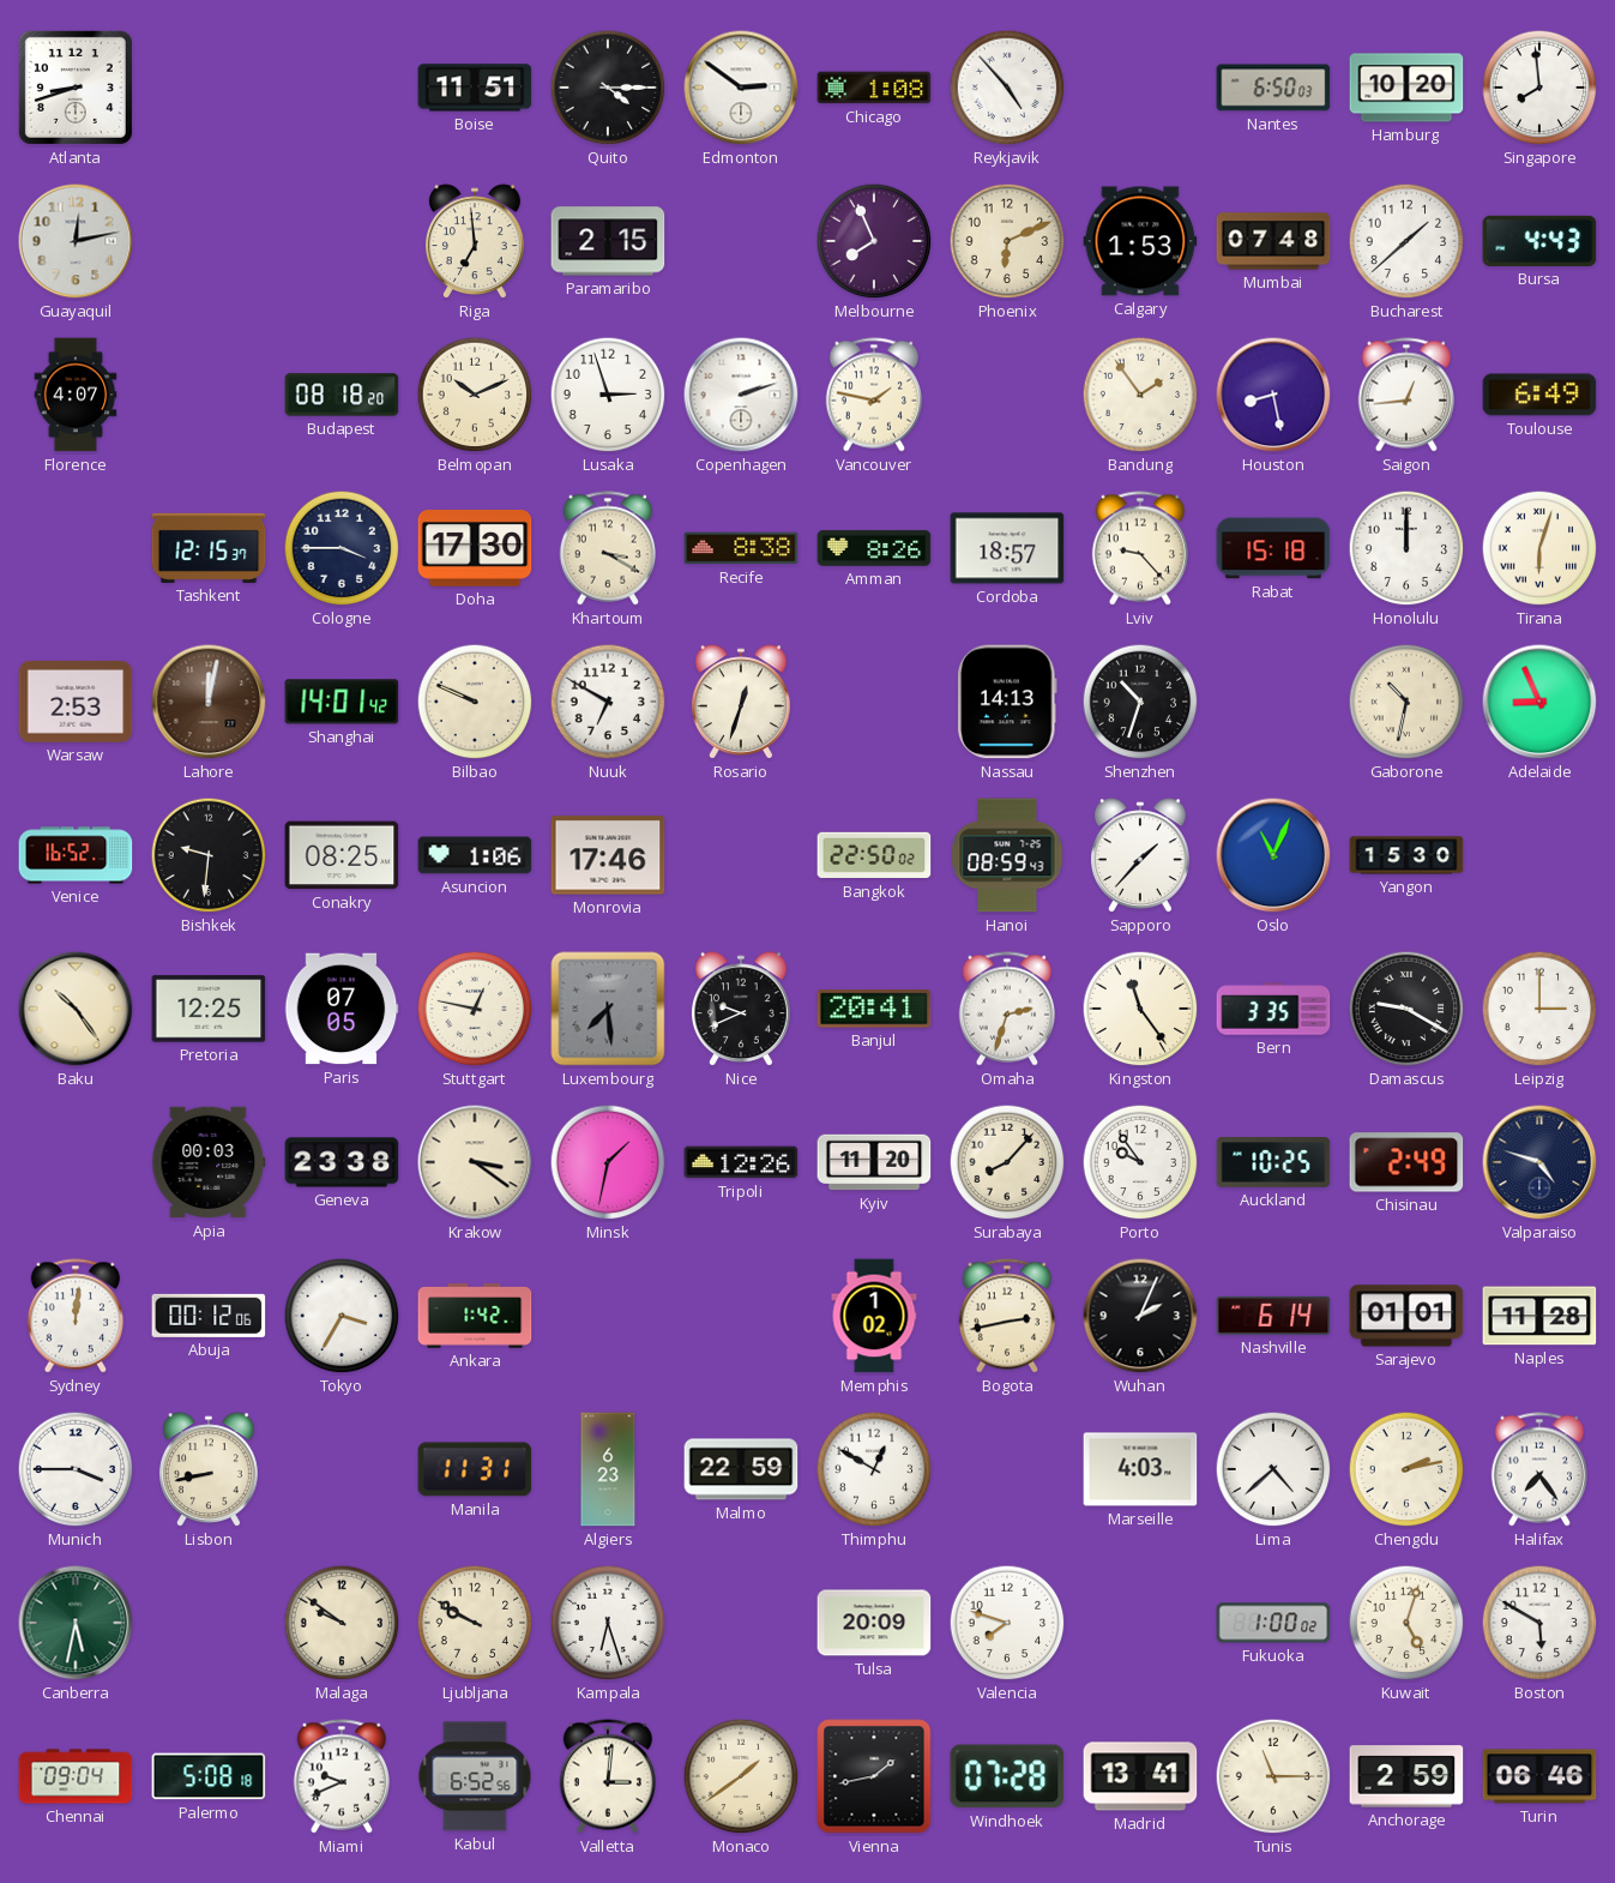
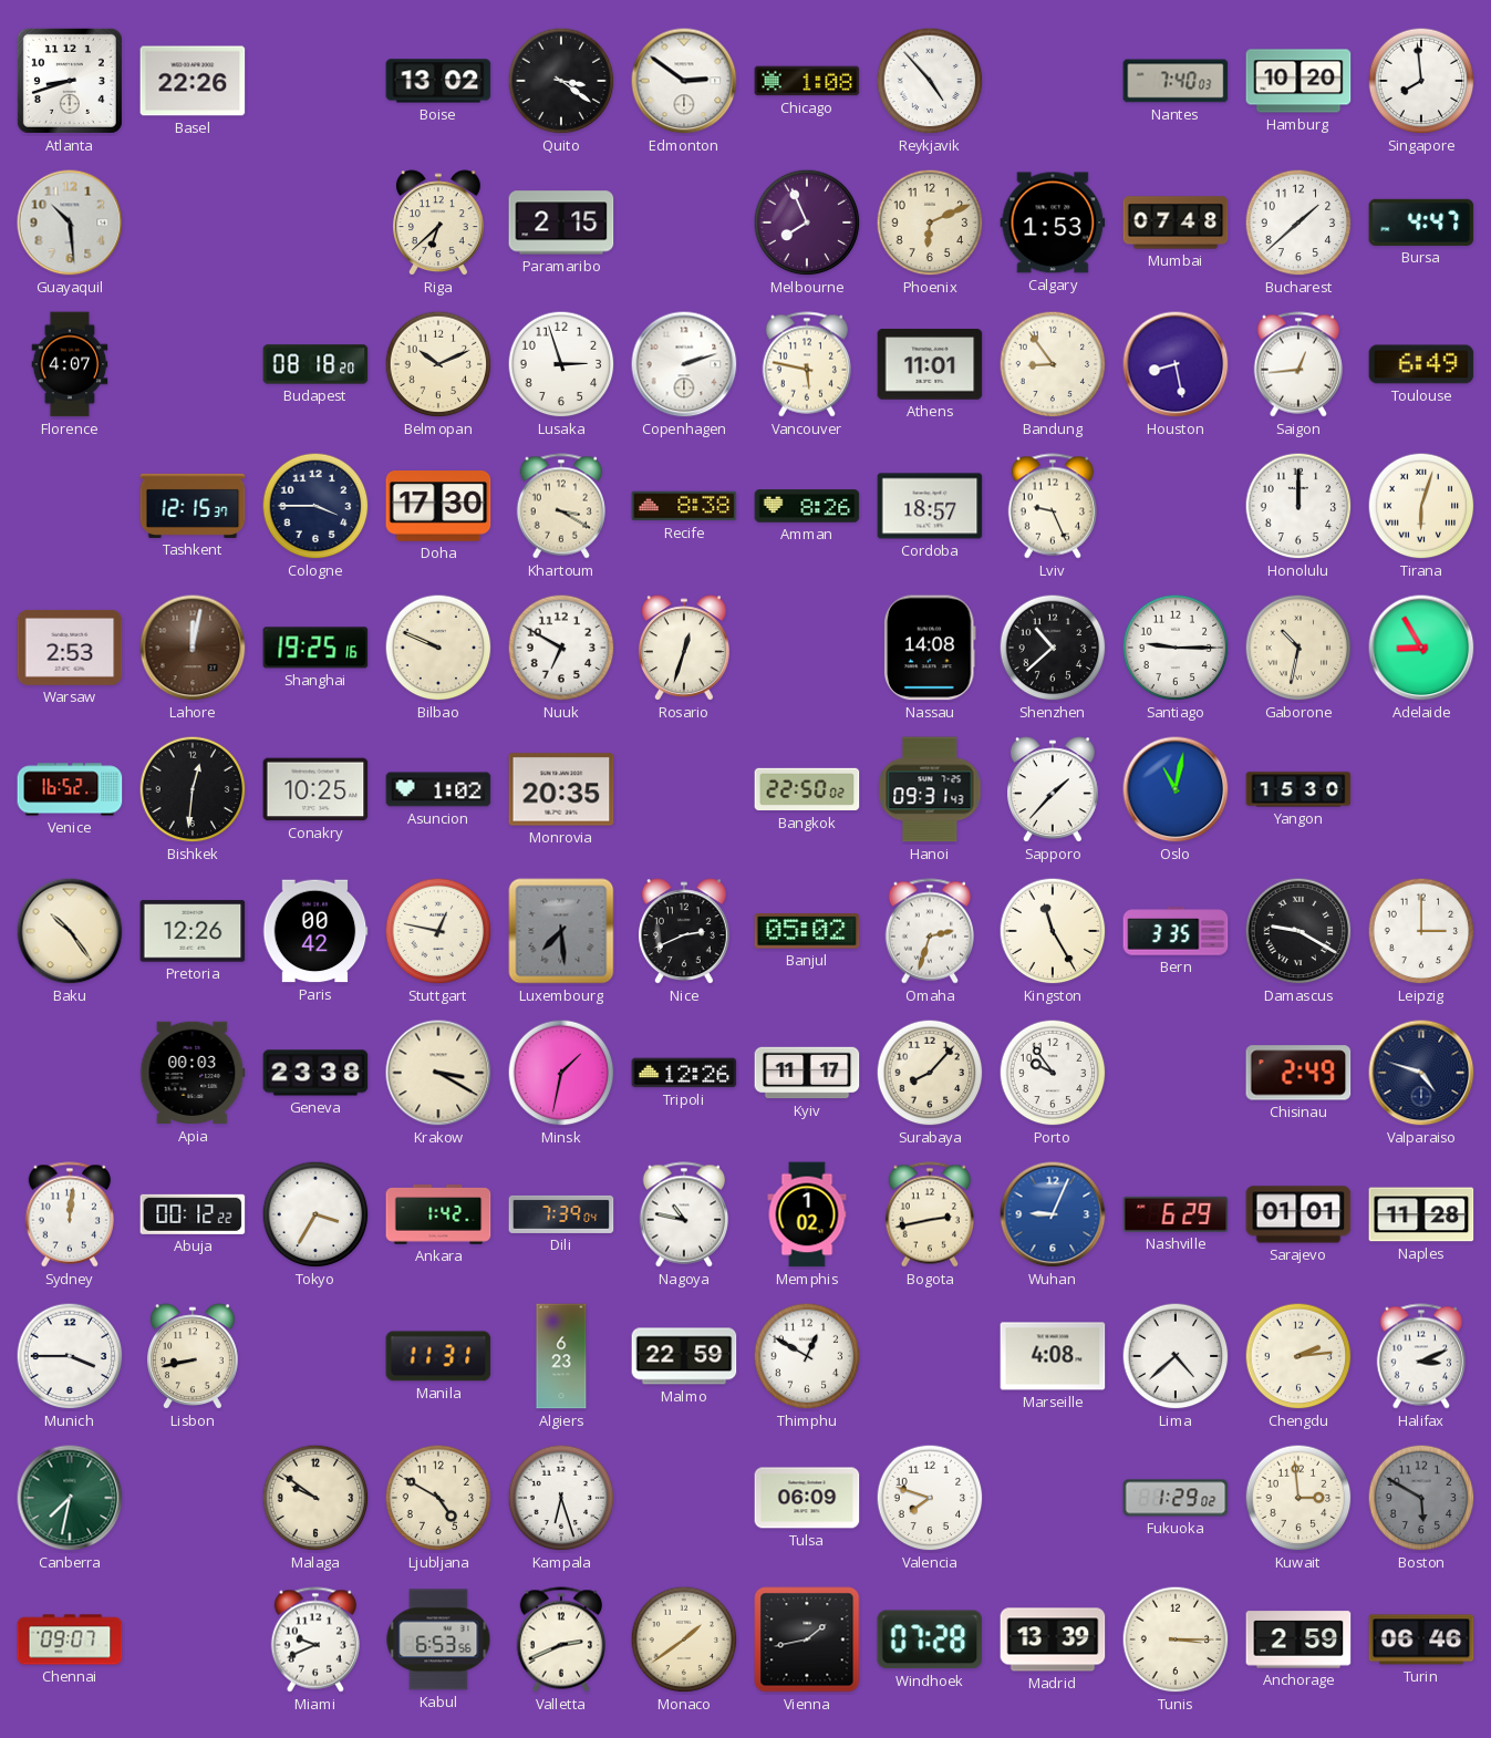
Basel: none -> 22:26
Boise: 11:51 -> 13:02
Quito: 4:15 -> 3:21
Nantes: 6:50 -> 7:40
Guayaquil: 12:13 -> 10:29
Riga: 6:59 -> 6:38
Bursa: 4:43 -> 4:47
Vancouver: 1:47 -> 5:47
Athens: none -> 11:01
Bandung: 1:54 -> 8:54
Lviv: 9:23 -> 9:26
Rabat: 15:18 -> none
Shanghai: 14:01 -> 19:25
Nassau: 14:13 -> 14:08
Shenzhen: 10:33 -> 10:38
Santiago: none -> 9:15
Adelaide: 8:56 -> 8:55
Bishkek: 9:31 -> 12:31
Conakry: 08:25 -> 10:25
Asuncion: 1:06 -> 1:02
Monrovia: 17:46 -> 20:35
Hanoi: 08:59 -> 09:31
Oslo: 11:04 -> 11:02
Pretoria: 12:25 -> 12:26
Paris: 07:05 -> 00:42
Nice: 9:41 -> 2:41
Banjul: 20:41 -> 05:02
Kingston: 11:24 -> 11:25
Krakow: 3:21 -> 3:20
Kyiv: 11:20 -> 11:17
Auckland: 10:25 -> none
Abuja: 00:12:06 -> 00:12:22
Dili: none -> 7:39
Nagoya: none -> 10:47
Wuhan: 2:04 -> 9:04
Wuhan dial: black -> blue
Nashville: 6:14 -> 6:29
Marseille: 4:03 -> 4:08
Chengdu: 2:13 -> 2:14
Halifax: 7:24 -> 3:11
Canberra: 5:32 -> 7:32
Ljubljana: 9:50 -> 4:50
Tulsa: 20:09 -> 06:09
Fukuoka: 1:00 -> 1:29
Kuwait: 5:03 -> 2:59
Boston dial: white -> grey
Chennai: 09:04 -> 09:07
Palermo: 5:08 -> none
Kabul: 6:52 -> 6:53
Valletta: 3:01 -> 2:41
Madrid: 13:41 -> 13:39
Tunis: 11:15 -> 3:15
